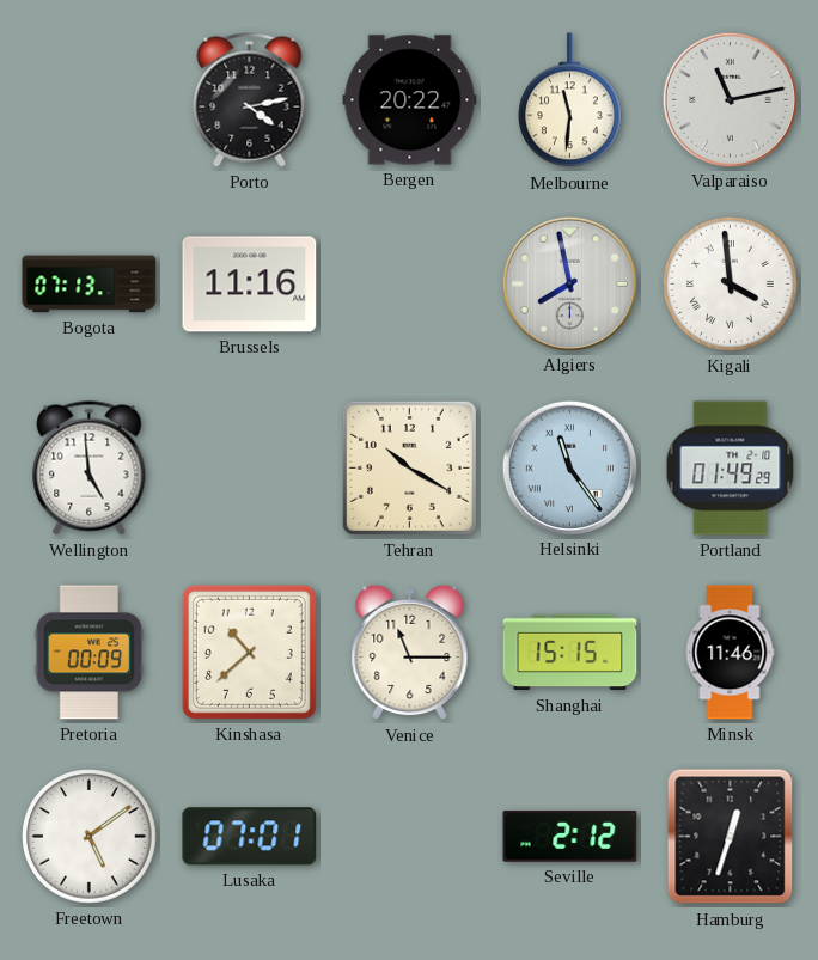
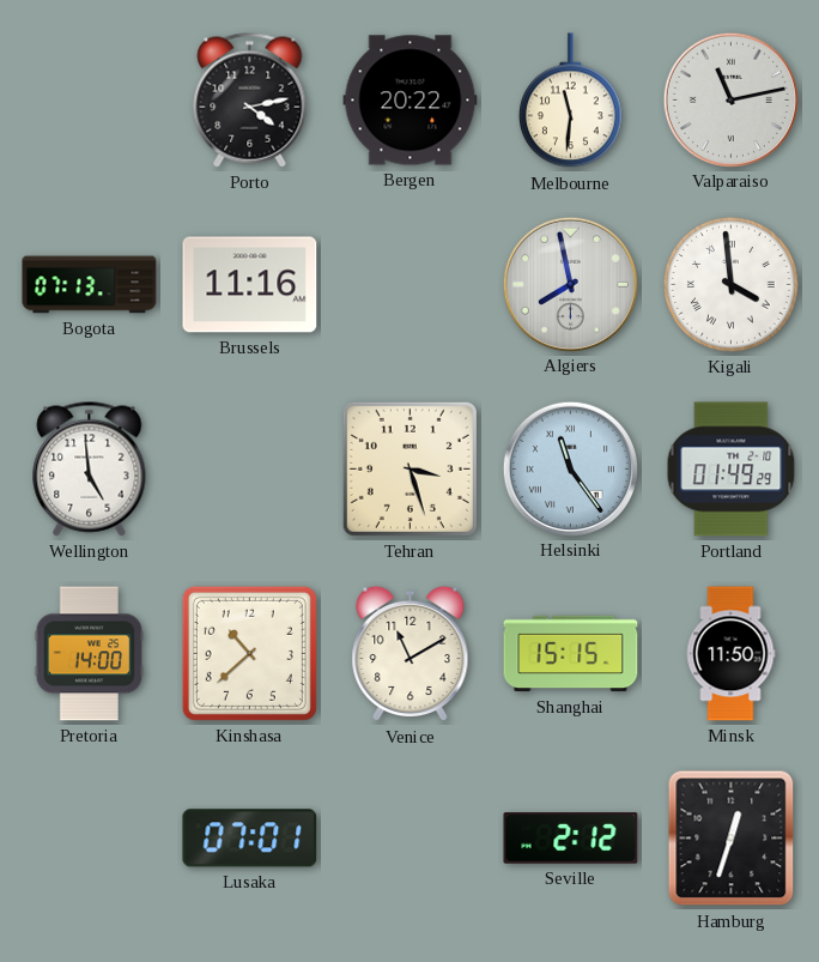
Tehran: 10:20 -> 3:27
Pretoria: 00:09 -> 14:00
Venice: 11:15 -> 11:10
Minsk: 11:46 -> 11:50
Freetown: 5:09 -> none
